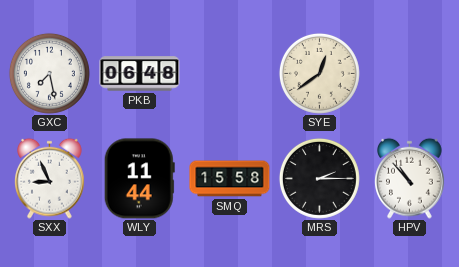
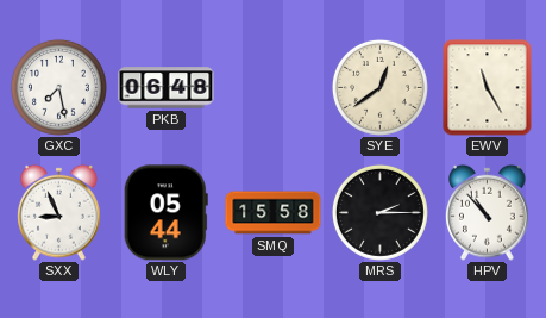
EWV: none -> 11:25
WLY: 11:44 -> 05:44
